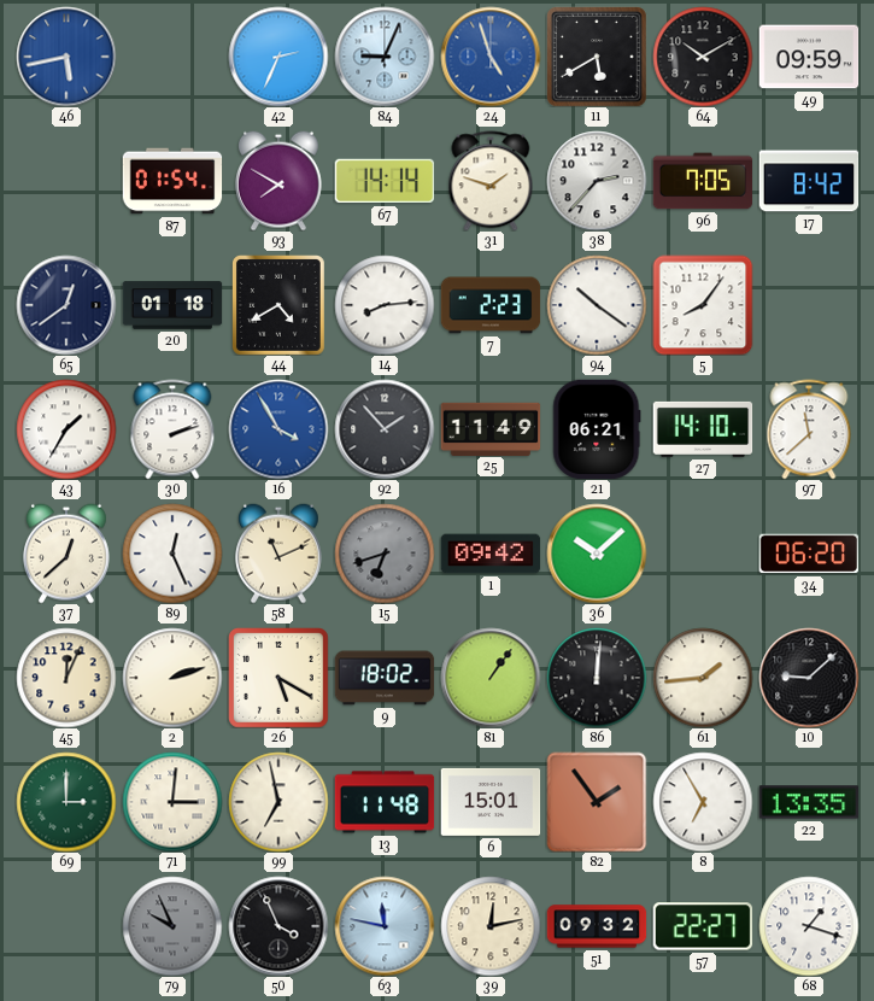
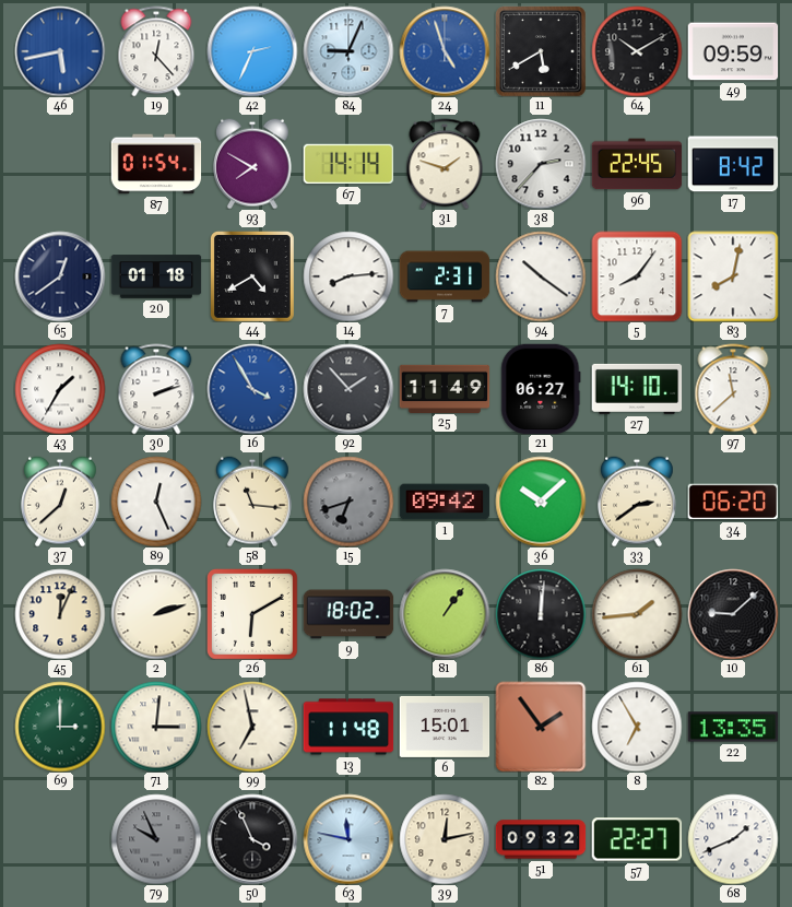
19: none -> 12:23
96: 7:05 -> 22:45
7: 2:23 -> 2:31
83: none -> 8:02
21: 06:21 -> 06:27
58: 11:11 -> 11:16
33: none -> 2:39
26: 5:20 -> 6:10
68: 1:18 -> 1:41
